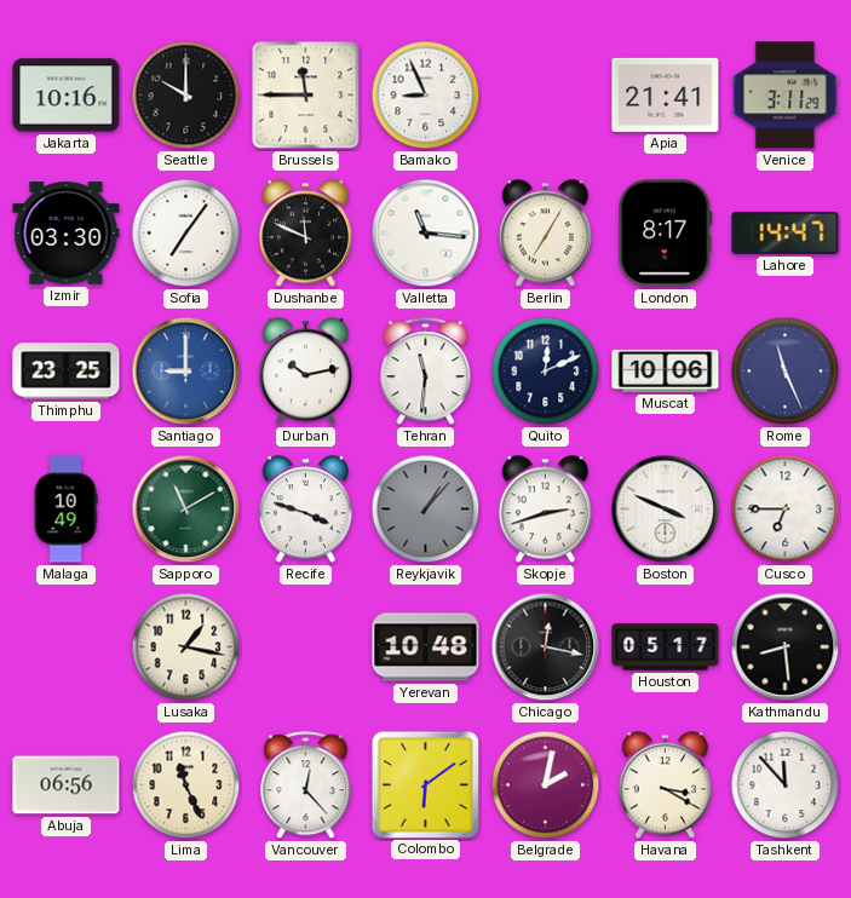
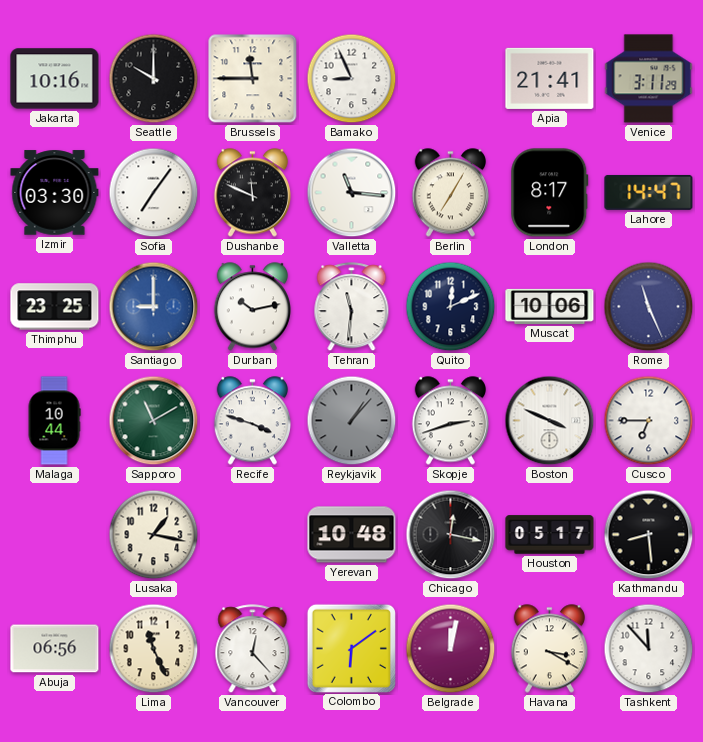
Malaga: 10:49 -> 10:44
Belgrade: 2:02 -> 12:02
